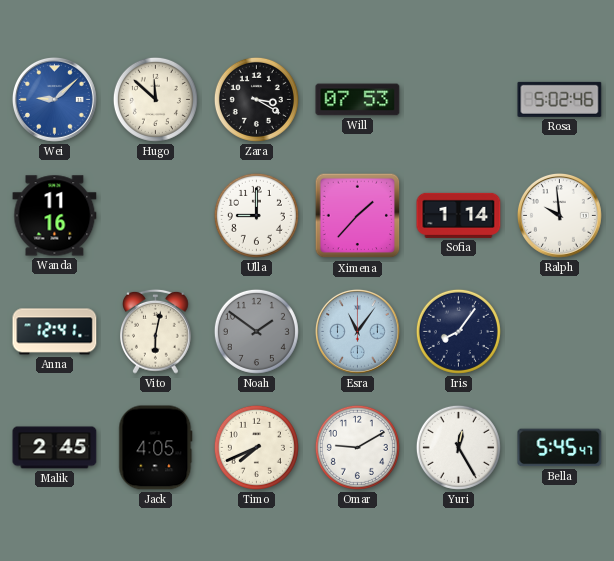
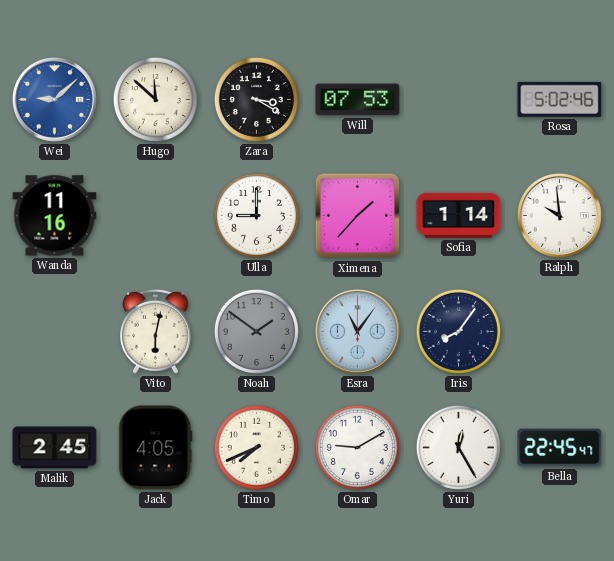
Anna: 12:41 -> none
Bella: 5:45 -> 22:45
